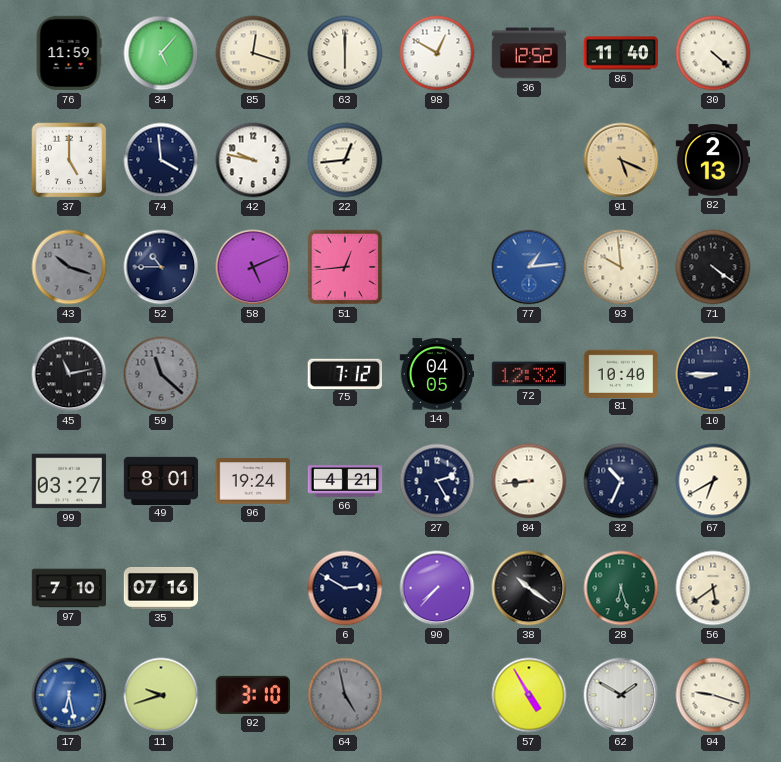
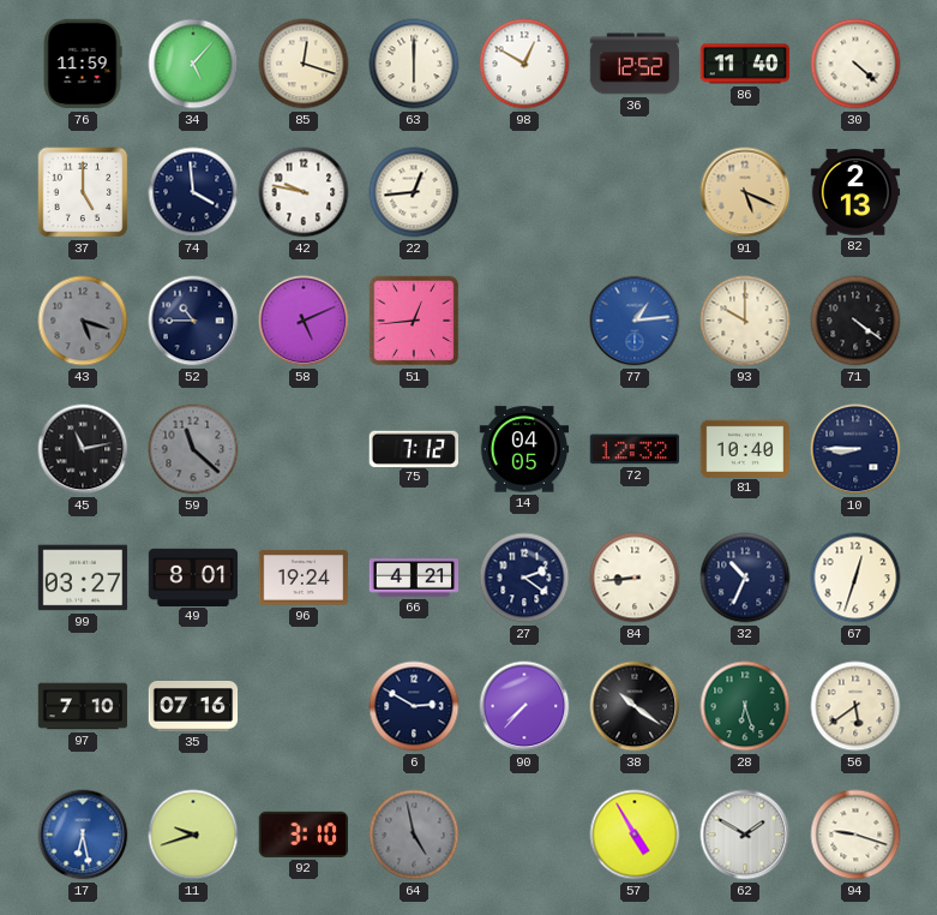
43: 10:18 -> 5:18
93: 9:59 -> 10:00
27: 2:25 -> 2:21
67: 6:40 -> 12:33
